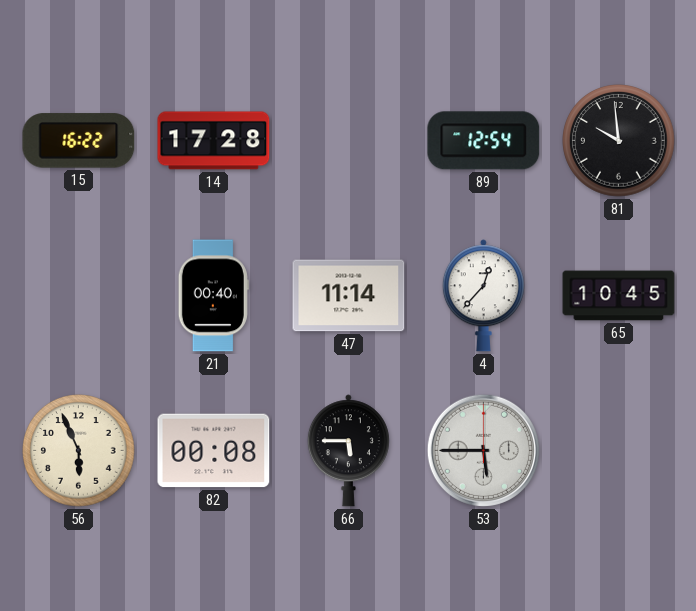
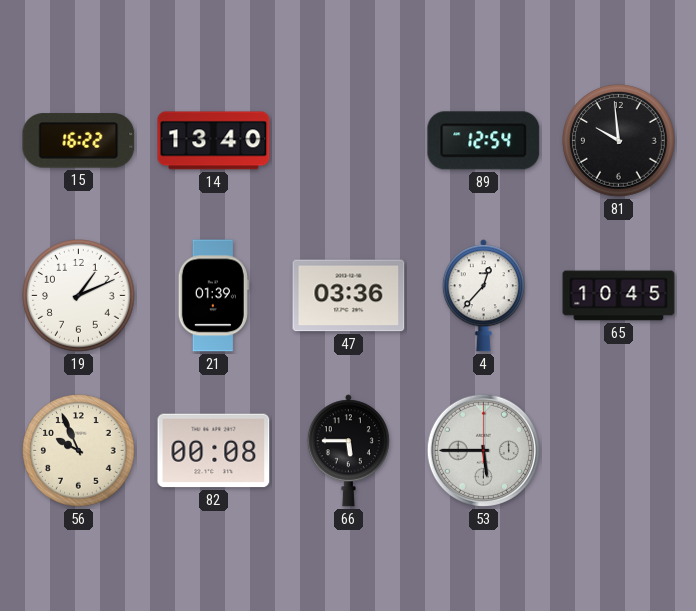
14: 17:28 -> 13:40
19: none -> 1:11
21: 00:40 -> 01:39
47: 11:14 -> 03:36
56: 5:56 -> 9:56
